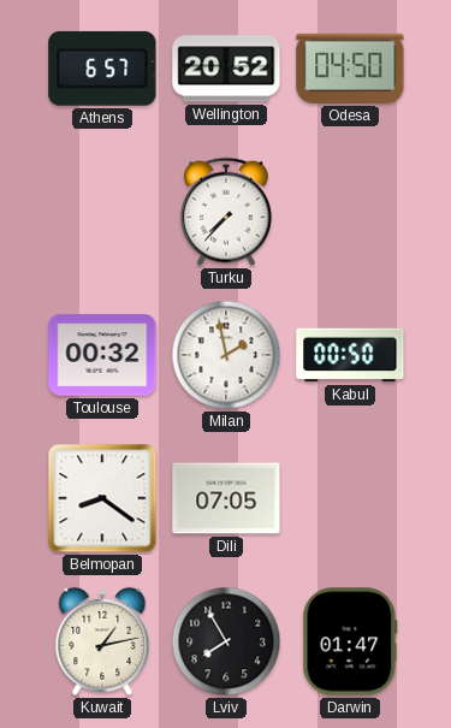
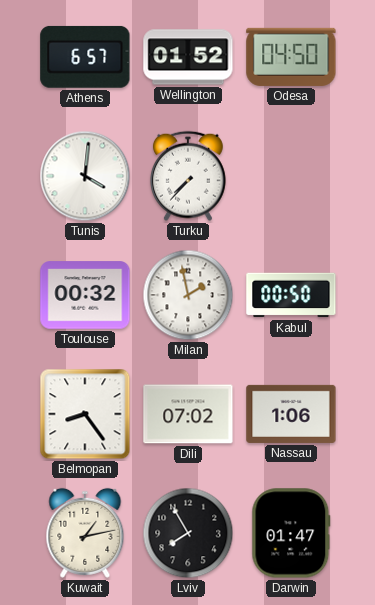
Wellington: 20:52 -> 01:52
Tunis: none -> 4:01
Belmopan: 8:21 -> 8:24
Dili: 07:05 -> 07:02
Nassau: none -> 1:06
